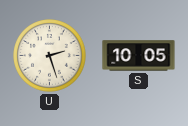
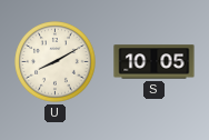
U: 2:27 -> 8:10
